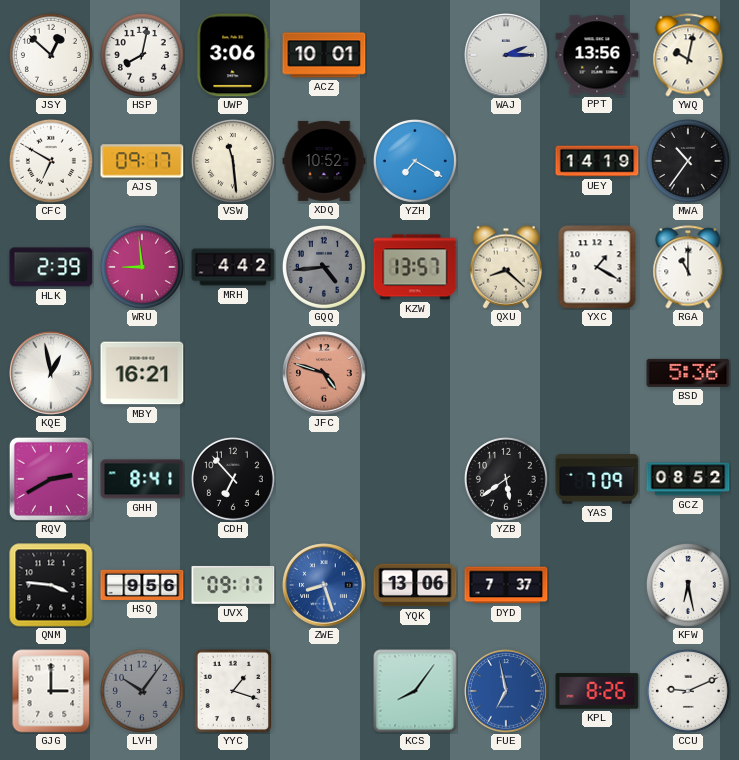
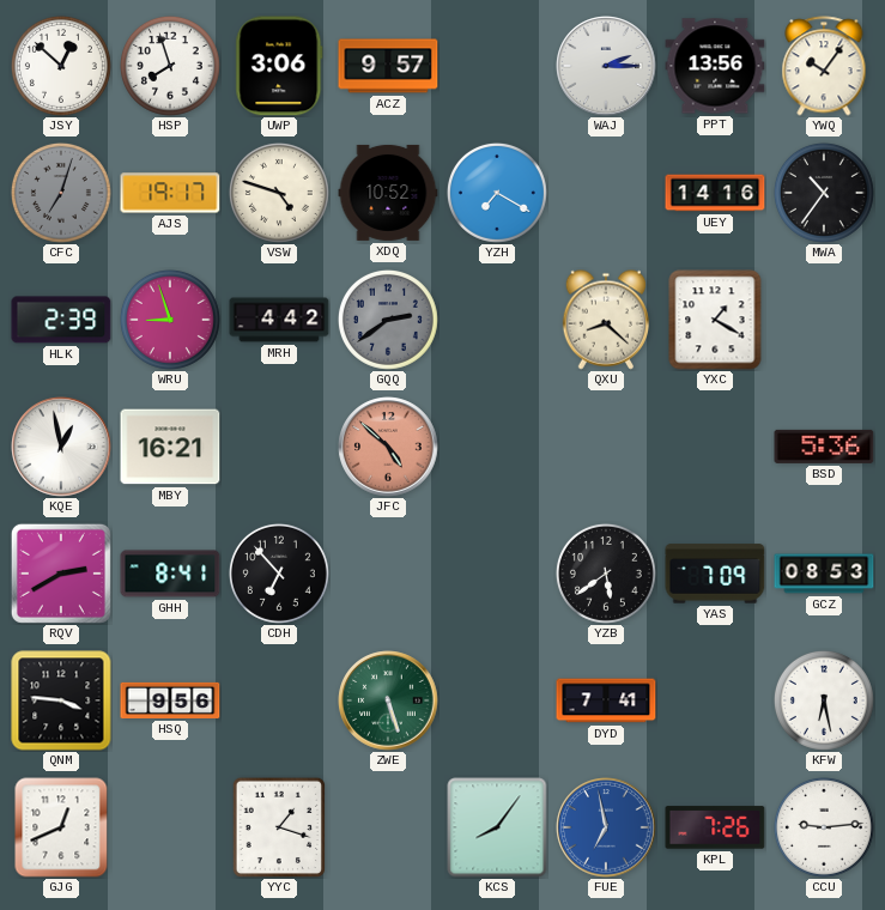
HSP: 8:02 -> 7:57
ACZ: 10:01 -> 9:57
YWQ: 10:02 -> 10:06
CFC: 6:50 -> 7:03
CFC dial: white -> grey
AJS: 09:17 -> 19:17
VSW: 11:29 -> 4:48
UEY: 14:19 -> 14:16
WRU: 8:59 -> 8:57
GQQ: 4:44 -> 2:39
KZW: 13:57 -> none
RGA: 11:00 -> none
JFC: 4:48 -> 4:52
GCZ: 08:52 -> 08:53
UVX: 09:17 -> none
ZWE: 8:27 -> 5:27
ZWE dial: blue -> green
YQK: 13:06 -> none
DYD: 7:37 -> 7:41
GJG: 3:00 -> 12:41
LVH: 10:06 -> none
KPL: 8:26 -> 7:26
CCU: 9:11 -> 9:14
